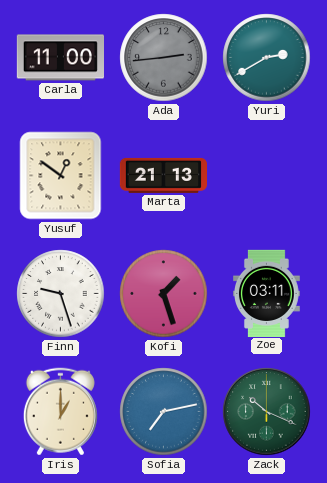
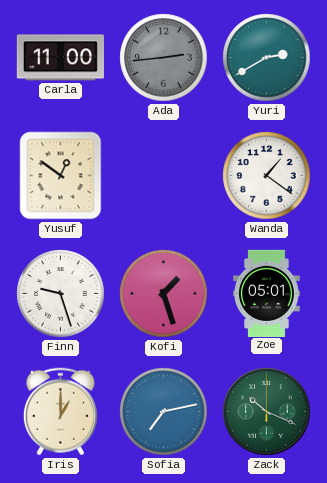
Marta: 21:13 -> none
Wanda: none -> 1:21
Zoe: 03:11 -> 05:01
